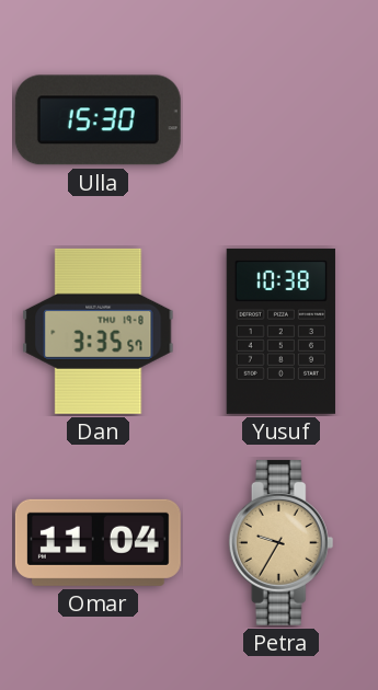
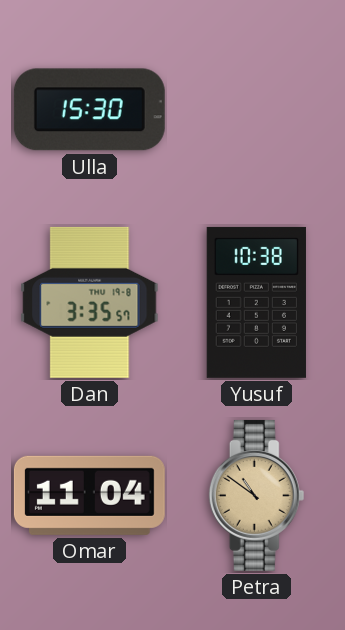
Petra: 9:35 -> 10:51
